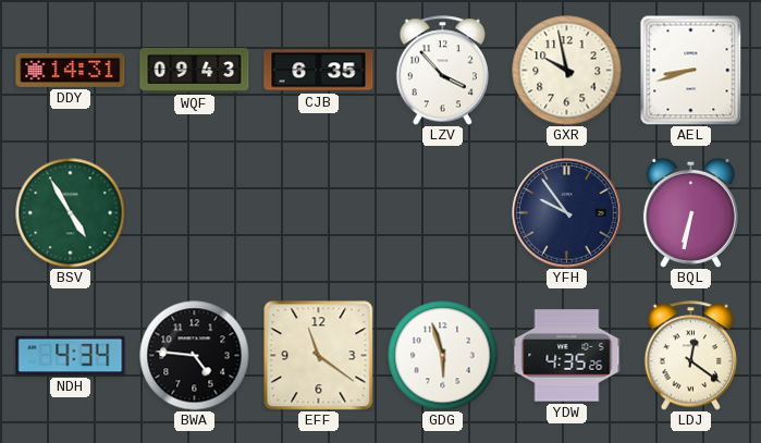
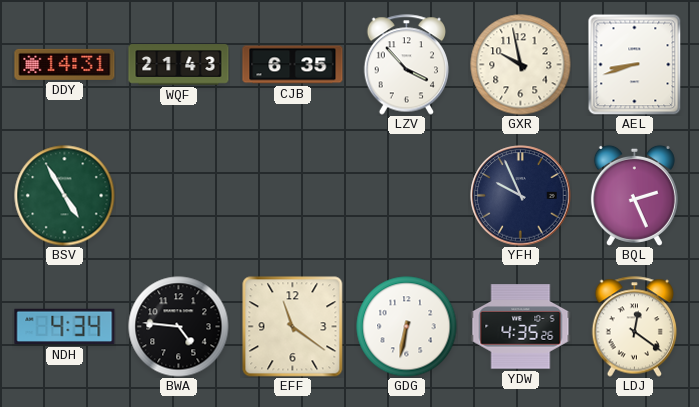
WQF: 09:43 -> 21:43
YFH: 9:54 -> 9:56
BQL: 6:32 -> 2:26
GDG: 5:57 -> 6:32
